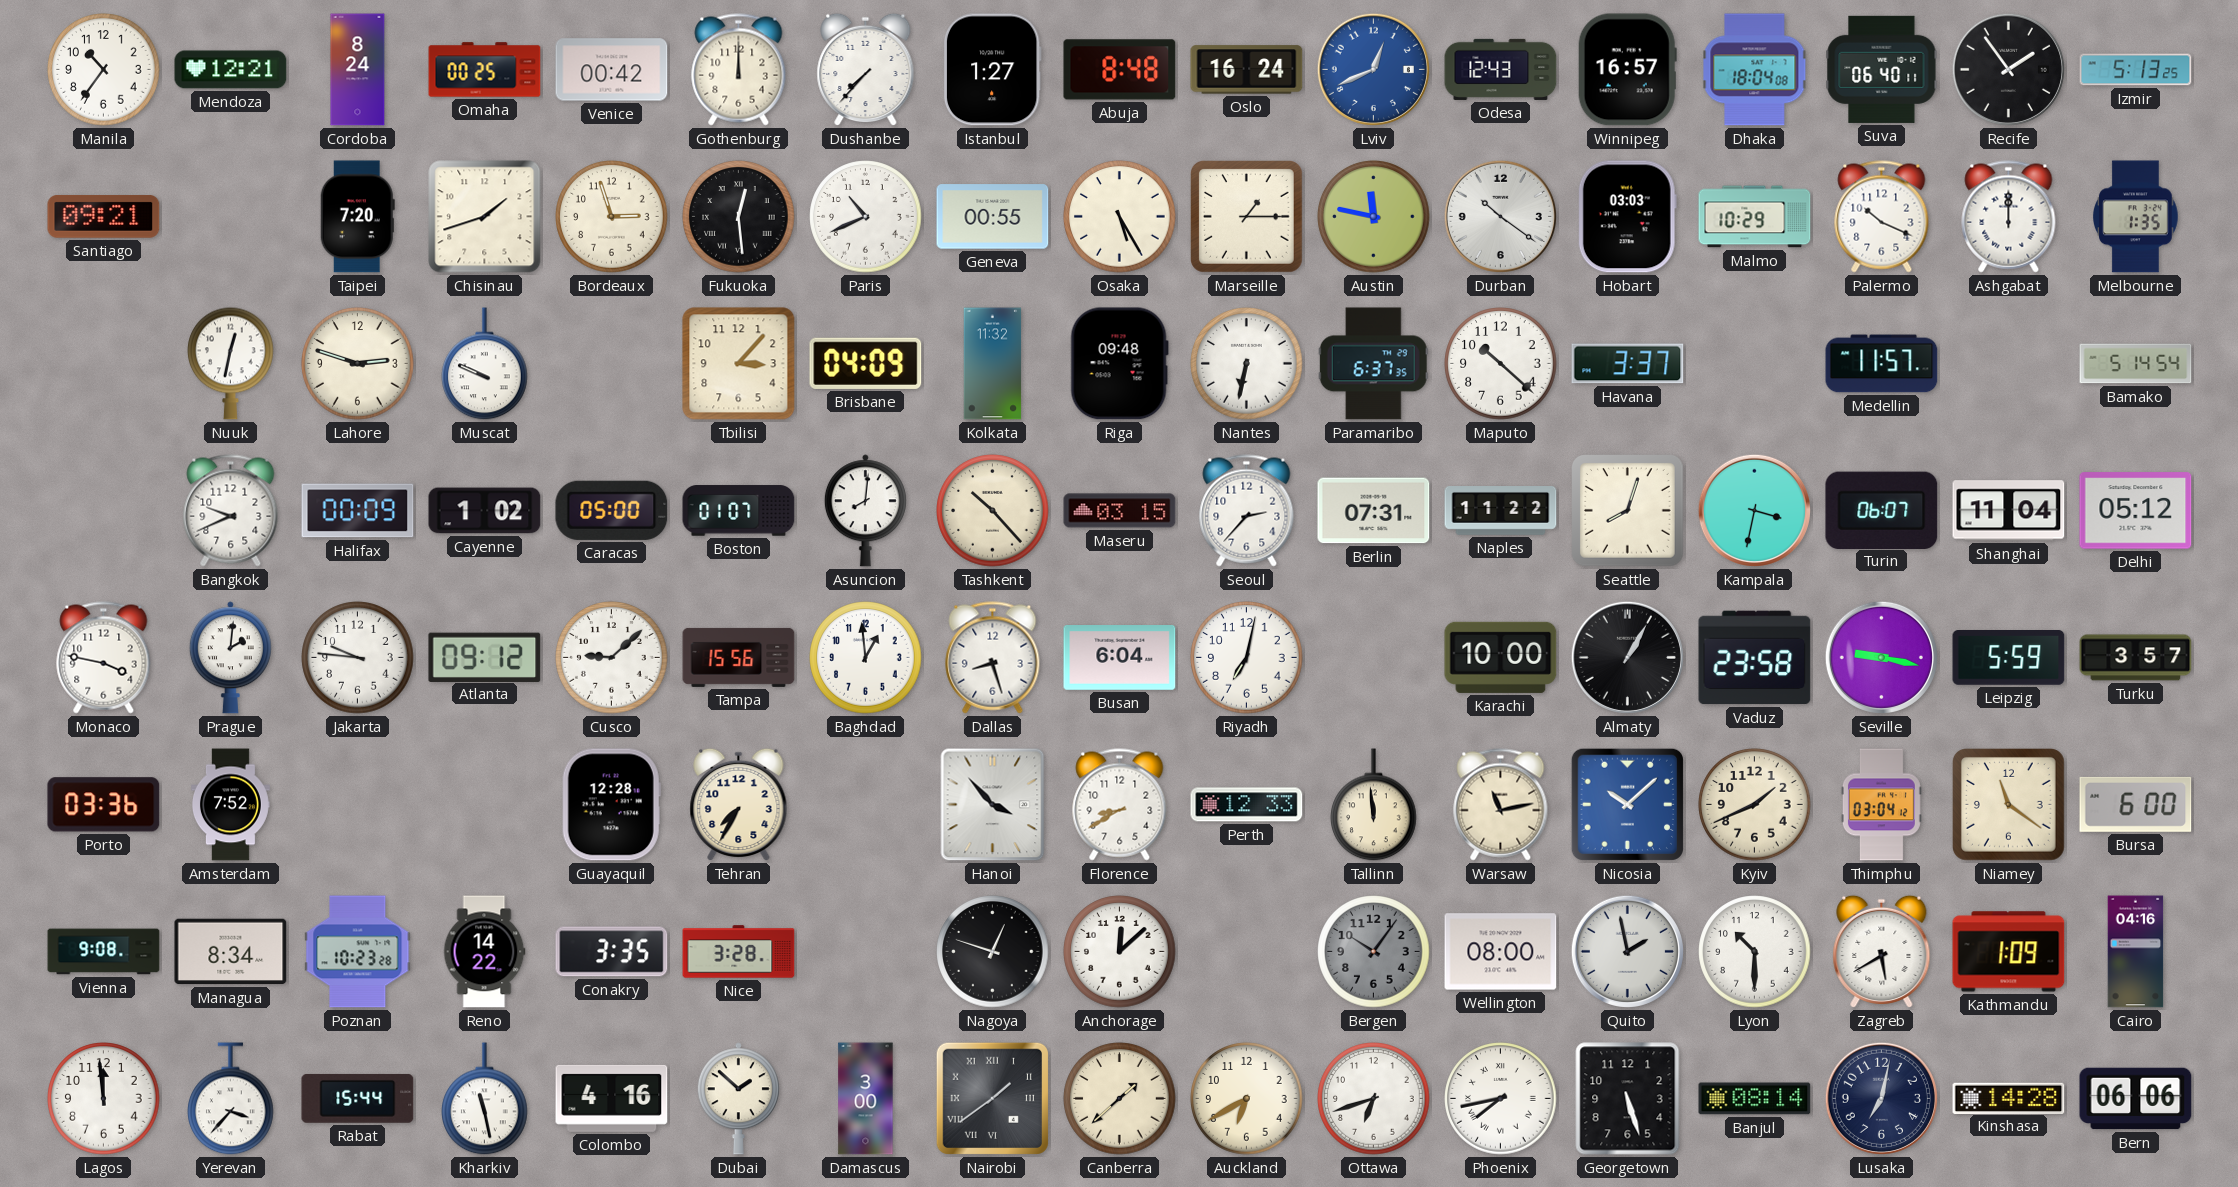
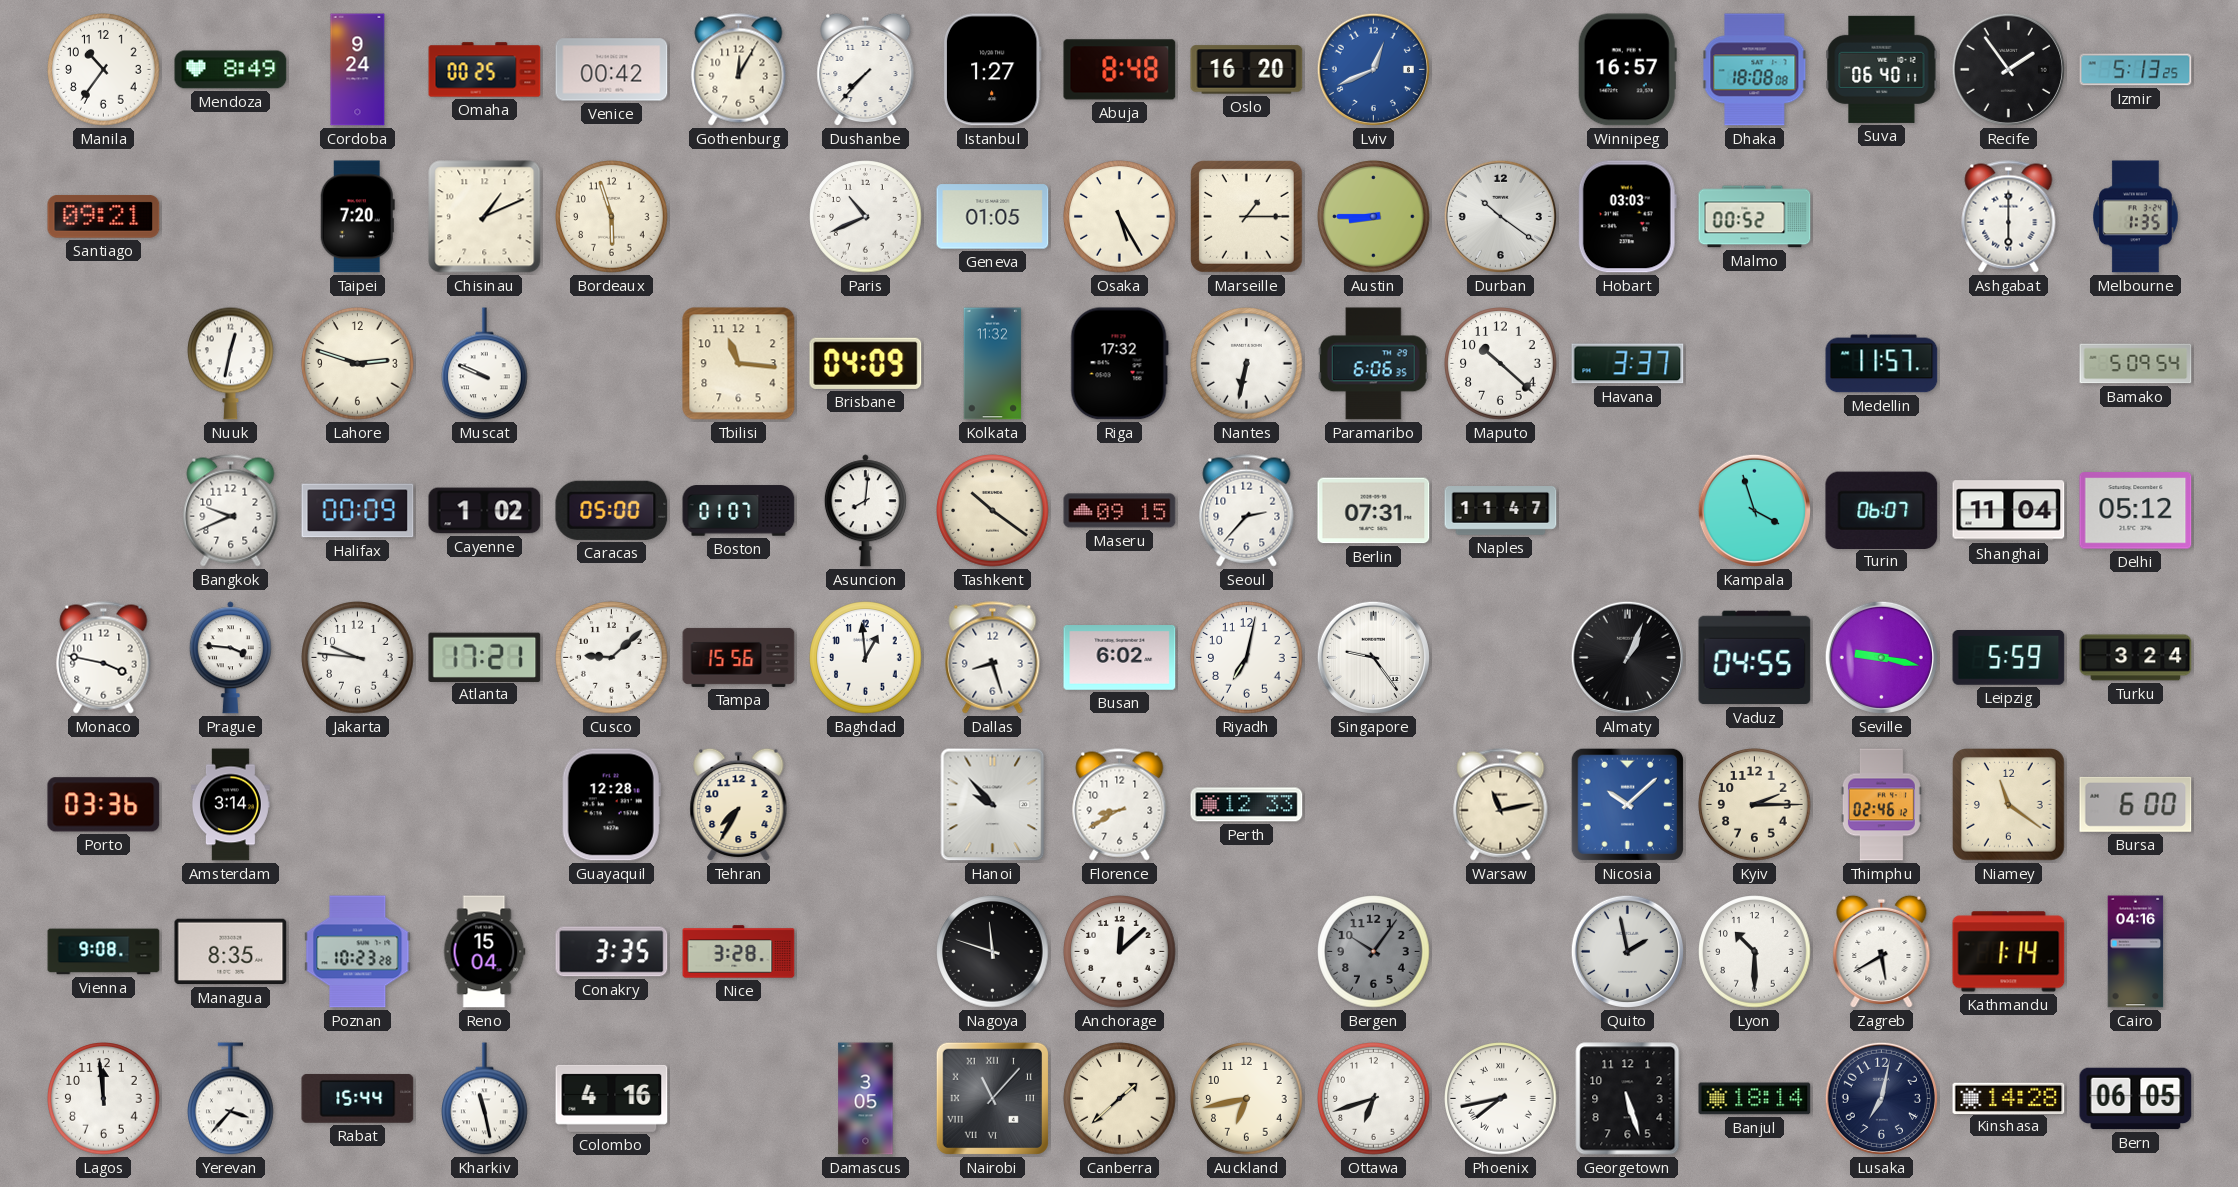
Mendoza: 12:21 -> 8:49
Cordoba: 8:24 -> 9:24
Gothenburg: 12:00 -> 12:05
Oslo: 16:24 -> 16:20
Odesa: 12:43 -> none
Dhaka: 18:04 -> 18:08
Chisinau: 1:42 -> 1:11
Bordeaux: 2:57 -> 5:57
Fukuoka: 12:29 -> none
Geneva: 00:55 -> 01:05
Austin: 11:47 -> 8:45
Malmo: 10:29 -> 00:52
Palermo: 10:19 -> none
Ashgabat: 12:00 -> 6:00
Tbilisi: 3:07 -> 11:16
Riga: 09:48 -> 17:32
Paramaribo: 6:37 -> 6:06
Bamako: 5:14 -> 5:09
Tashkent: 10:23 -> 10:21
Maseru: 03:15 -> 09:15
Naples: 11:22 -> 11:47
Seattle: 8:03 -> none
Kampala: 3:32 -> 3:57
Prague: 2:01 -> 3:46
Atlanta: 09:12 -> 17:21
Busan: 6:04 -> 6:02
Singapore: none -> 9:24
Karachi: 10:00 -> none
Almaty: 1:05 -> 1:04
Vaduz: 23:58 -> 04:55
Turku: 3:57 -> 3:24
Amsterdam: 7:52 -> 3:14
Hanoi: 3:53 -> 9:53
Tallinn: 11:59 -> none
Kyiv: 1:41 -> 2:15
Thimphu: 03:04 -> 02:46
Managua: 8:34 -> 8:35
Reno: 14:22 -> 15:04
Nagoya: 12:48 -> 11:48
Wellington: 08:00 -> none
Kathmandu: 1:09 -> 1:14
Dubai: 1:52 -> none
Damascus: 3:00 -> 3:05
Nairobi: 1:39 -> 11:07
Auckland: 6:40 -> 6:43
Banjul: 08:14 -> 18:14
Bern: 06:06 -> 06:05
